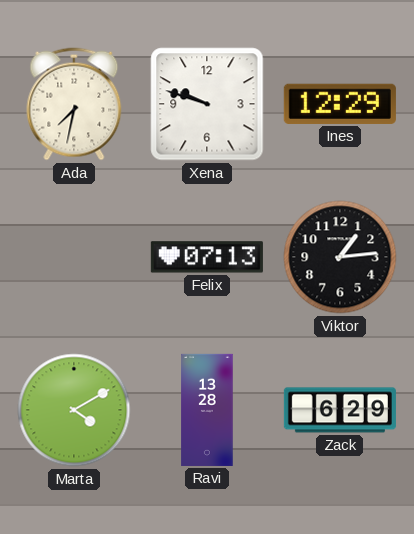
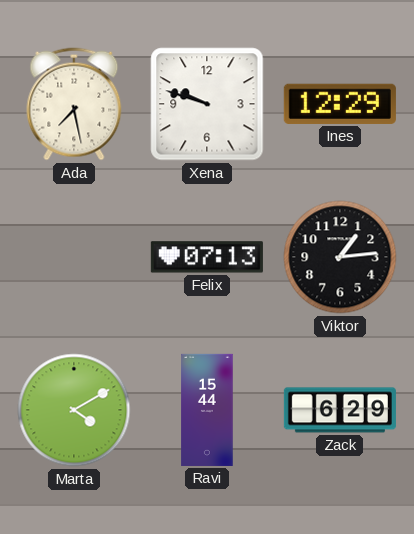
Ada: 7:32 -> 7:28
Ravi: 13:28 -> 15:44
